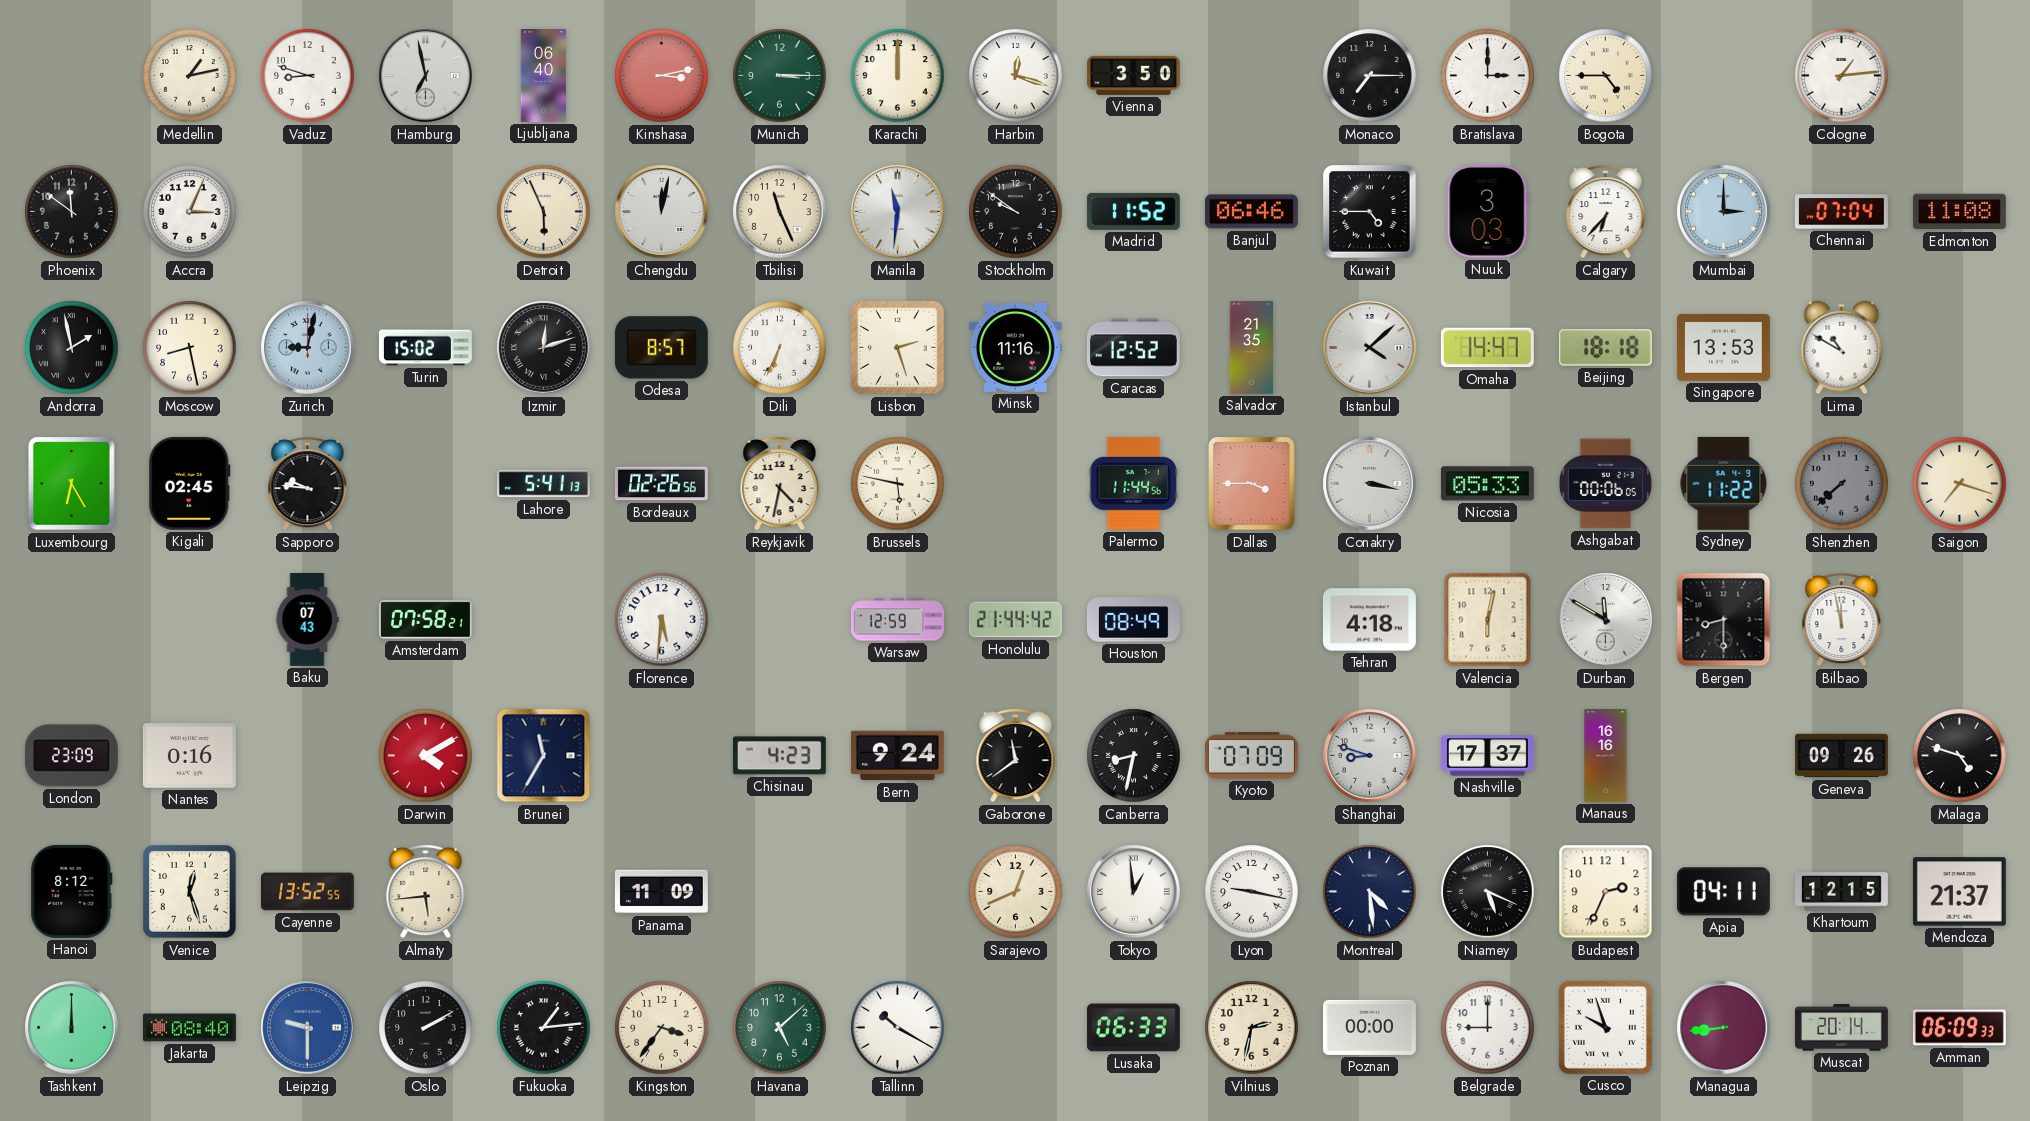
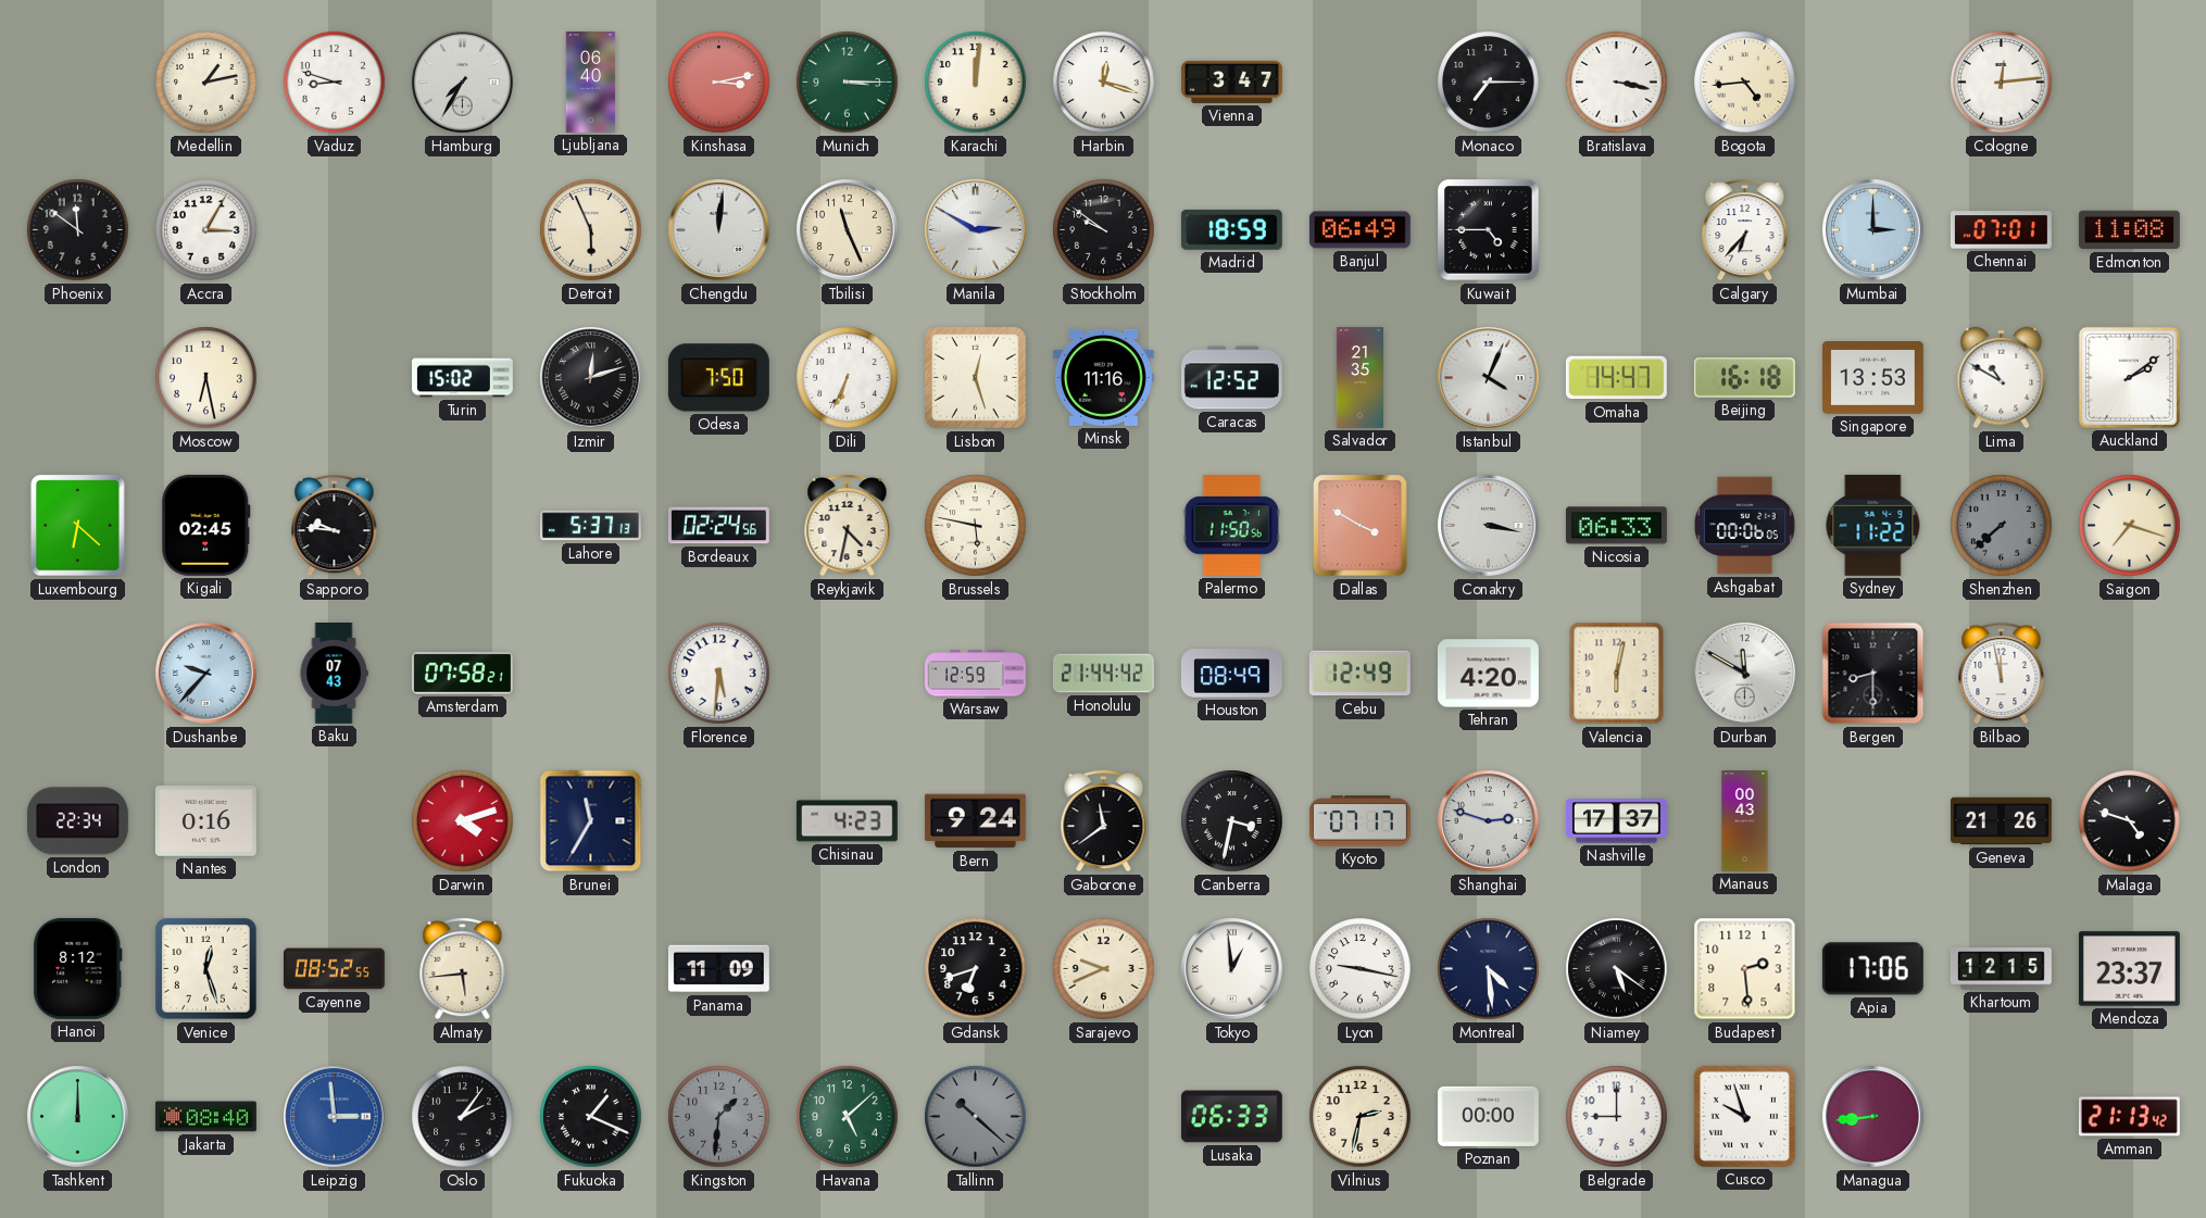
Hamburg: 6:58 -> 7:35
Karachi: 12:00 -> 12:01
Vienna: 3:50 -> 3:47
Bratislava: 3:00 -> 3:17
Bogota: 4:45 -> 4:44
Cologne: 1:14 -> 12:14
Accra: 3:04 -> 3:05
Chengdu: 12:02 -> 12:01
Manila: 11:31 -> 2:50
Madrid: 11:52 -> 18:59
Banjul: 06:46 -> 06:49
Nuuk: 3:03 -> none
Chennai: 07:04 -> 07:01
Andorra: 1:58 -> none
Moscow: 8:28 -> 6:28
Zurich: 9:02 -> none
Odesa: 8:57 -> 7:50
Lisbon: 2:27 -> 12:27
Istanbul: 4:08 -> 4:04
Beijing: 18:18 -> 16:18
Auckland: none -> 2:09
Luxembourg: 6:25 -> 6:22
Lahore: 5:41 -> 5:37
Bordeaux: 02:26 -> 02:24
Palermo: 11:44 -> 11:50
Dallas: 3:45 -> 3:50
Nicosia: 05:33 -> 06:33
Dushanbe: none -> 9:37
Cebu: none -> 12:49
Tehran: 4:18 -> 4:20
London: 23:09 -> 22:34
Darwin: 4:10 -> 4:12
Canberra: 8:32 -> 3:32
Kyoto: 07:09 -> 07:17
Shanghai: 8:48 -> 2:48
Manaus: 16:16 -> 00:43
Geneva: 09:26 -> 21:26
Cayenne: 13:52 -> 08:52
Gdansk: none -> 6:42
Sarajevo: 12:41 -> 9:41
Niamey: 5:19 -> 5:21
Budapest: 2:34 -> 2:29
Apia: 04:11 -> 17:06
Mendoza: 21:37 -> 23:37
Leipzig: 9:30 -> 2:59
Oslo: 2:10 -> 2:06
Fukuoka: 1:14 -> 1:19
Kingston: 3:36 -> 1:31
Kingston dial: cream -> grey
Tallinn: 10:20 -> 10:22
Tallinn dial: white -> grey
Muscat: 20:14 -> none
Amman: 06:09 -> 21:13
